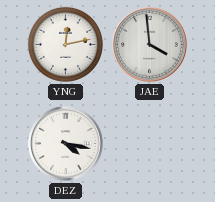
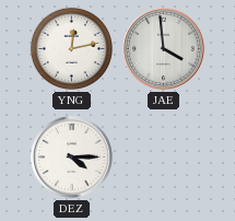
DEZ: 4:17 -> 4:15
